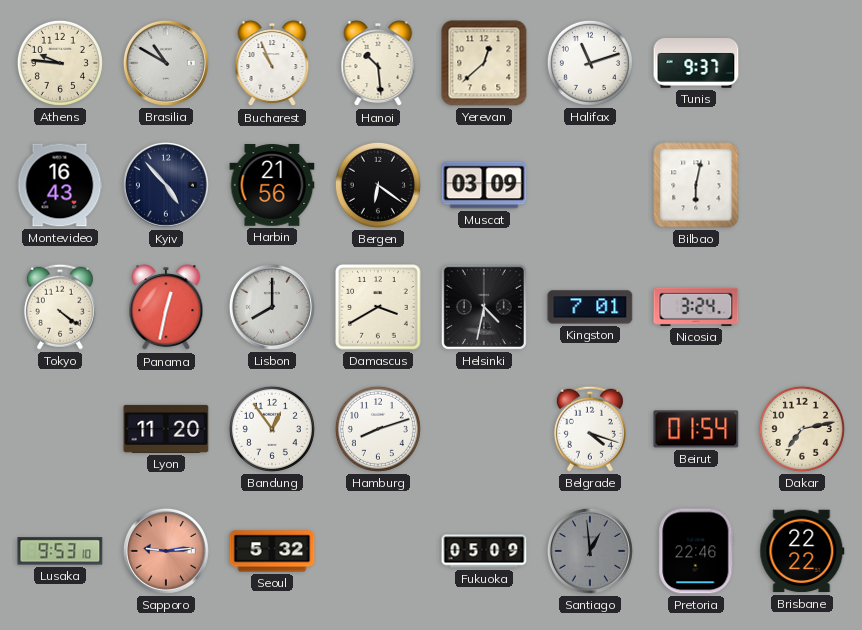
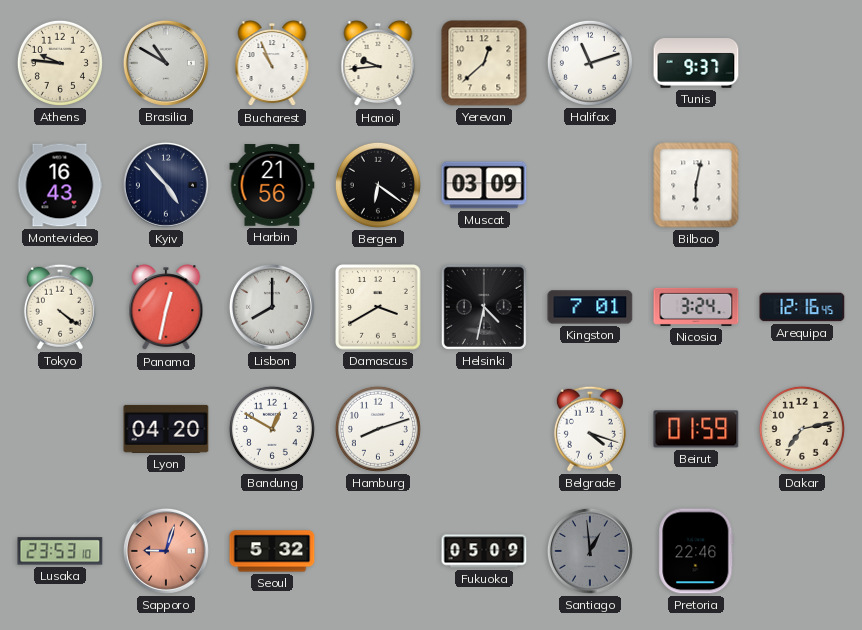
Hanoi: 10:29 -> 9:44
Arequipa: none -> 12:16
Lyon: 11:20 -> 04:20
Bandung: 12:54 -> 12:50
Beirut: 01:54 -> 01:59
Lusaka: 9:53 -> 23:53
Sapporo: 9:14 -> 9:03
Brisbane: 22:22 -> none
